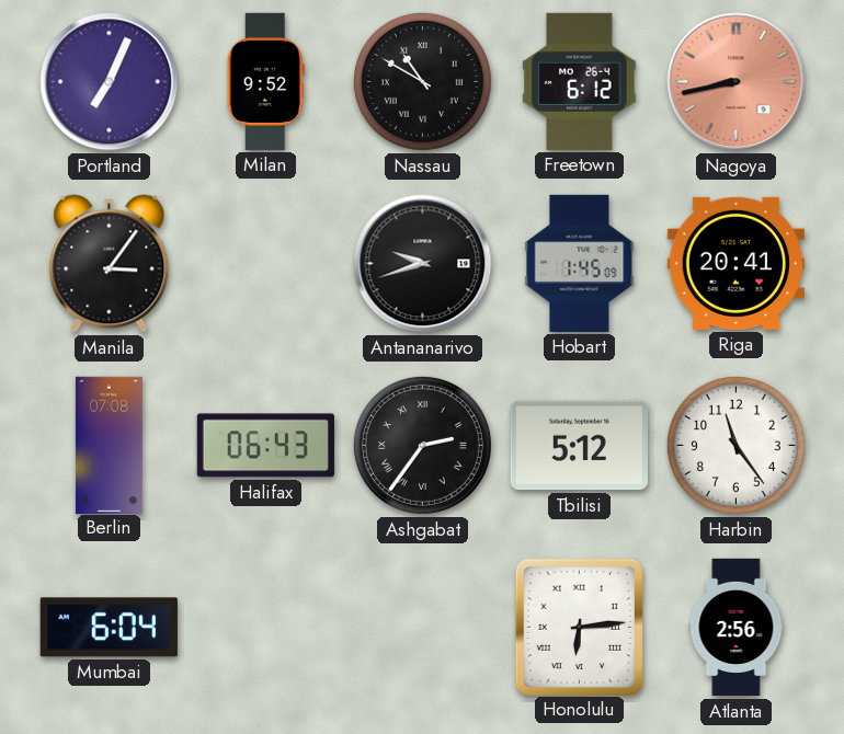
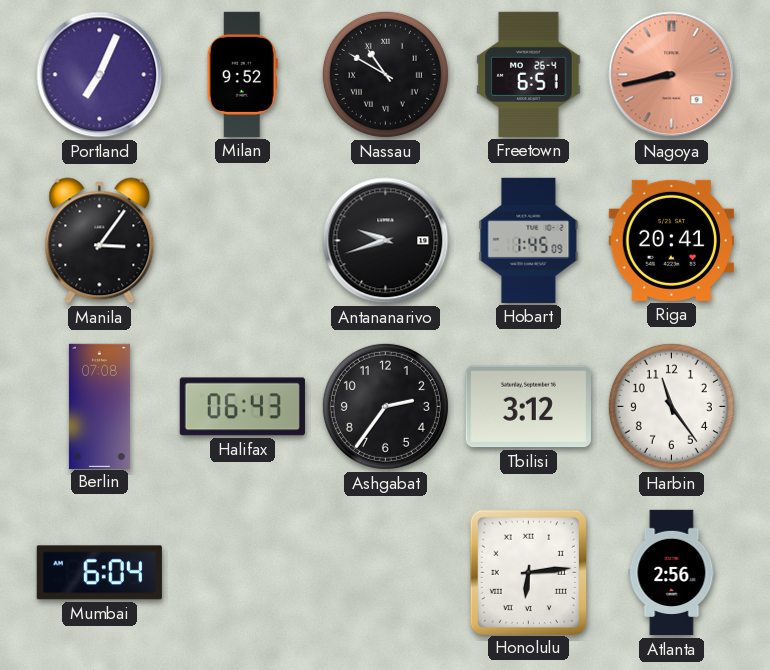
Freetown: 6:12 -> 6:51
Ashgabat numerals: Roman -> Arabic
Tbilisi: 5:12 -> 3:12
